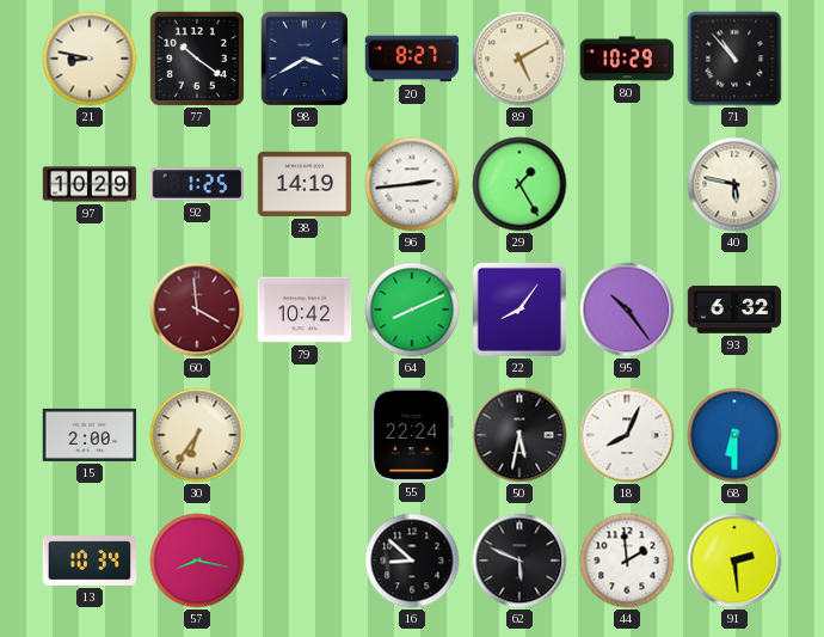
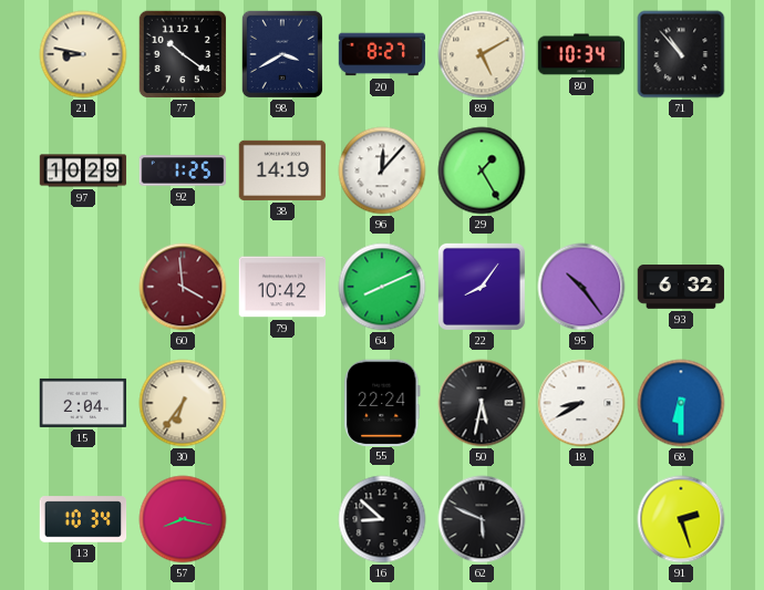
80: 10:29 -> 10:34
96: 2:44 -> 12:07
40: 5:47 -> none
15: 2:00 -> 2:04
18: 8:04 -> 8:40
44: 1:59 -> none
91: 2:29 -> 2:27
